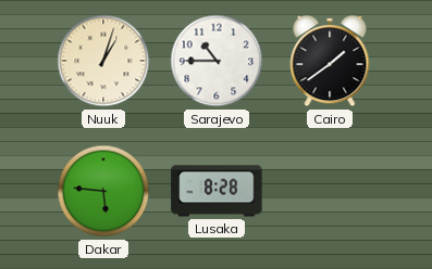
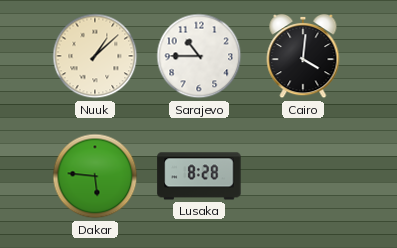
Nuuk: 1:03 -> 1:08
Cairo: 1:39 -> 4:01
